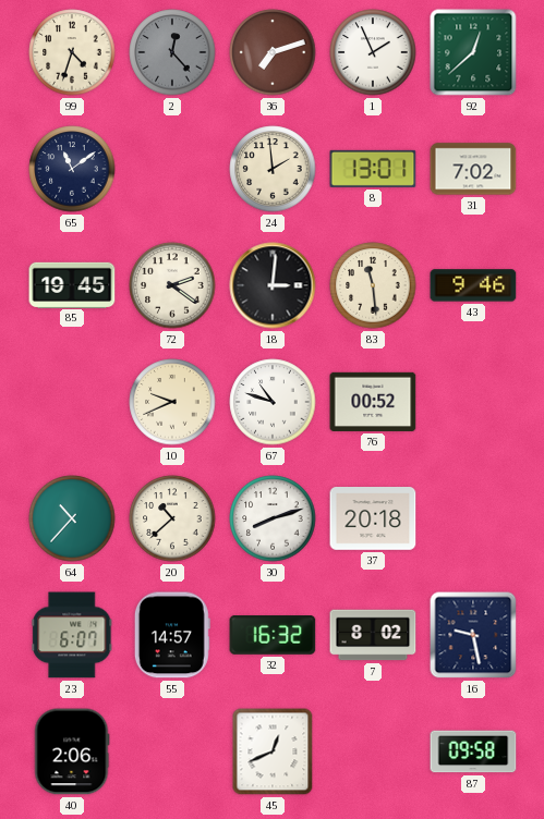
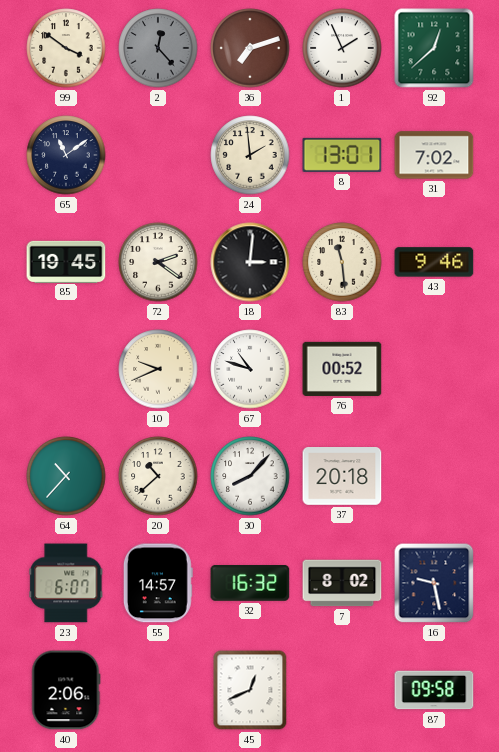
99: 4:33 -> 3:51
30: 8:12 -> 8:07
